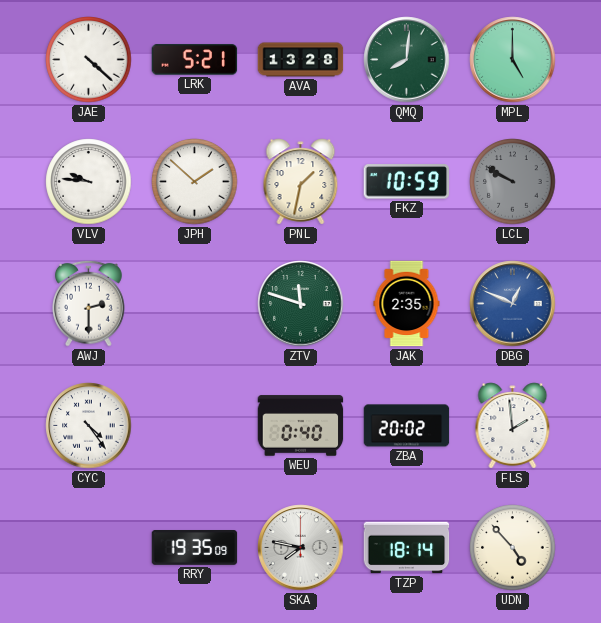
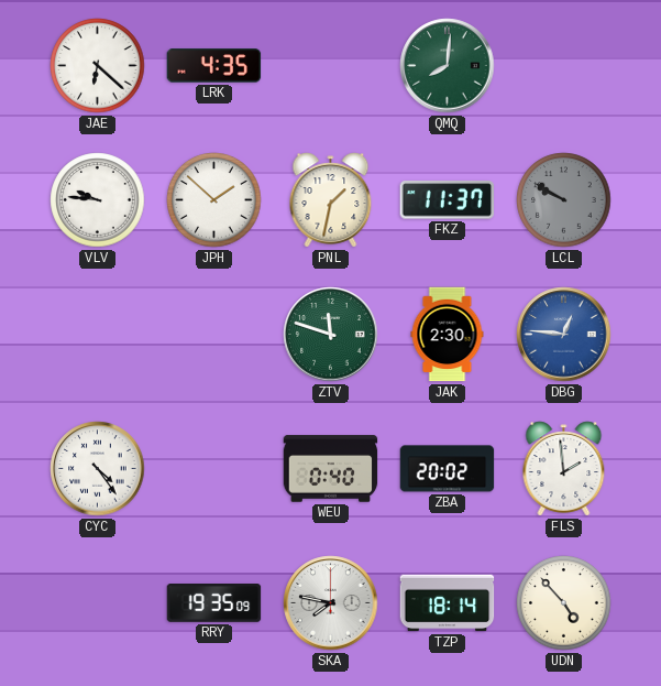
JAE: 4:22 -> 6:22
LRK: 5:21 -> 4:35
AVA: 13:28 -> none
MPL: 5:00 -> none
FKZ: 10:59 -> 11:37
AWJ: 2:30 -> none
JAK: 2:35 -> 2:30
DBG: 12:49 -> 12:46
